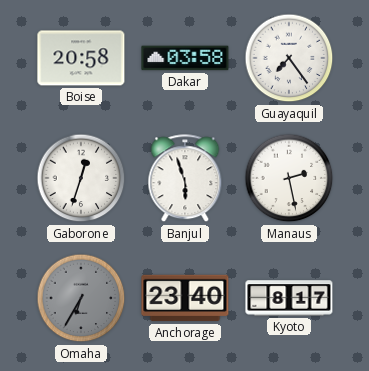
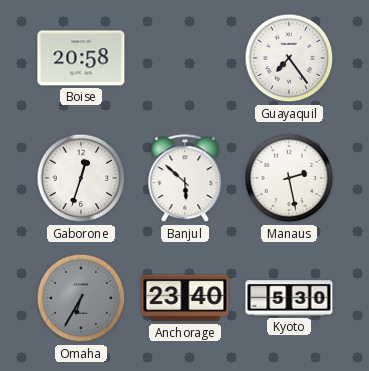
Dakar: 03:58 -> none
Banjul: 5:57 -> 5:52
Kyoto: 8:17 -> 5:30
